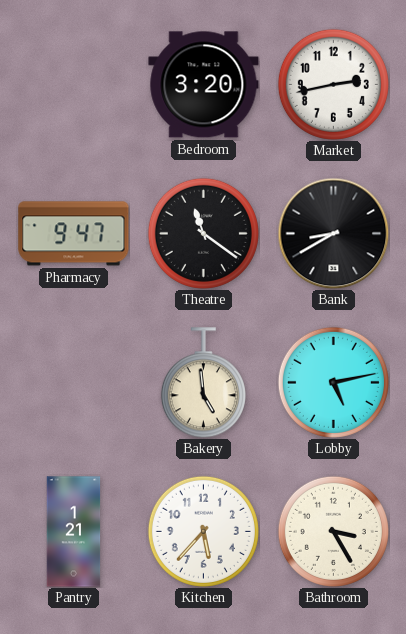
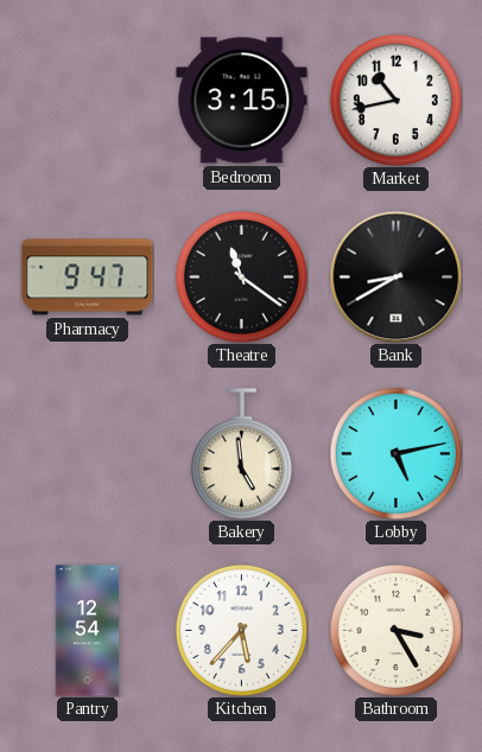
Bedroom: 3:20 -> 3:15
Market: 2:43 -> 10:43
Pantry: 1:21 -> 12:54
